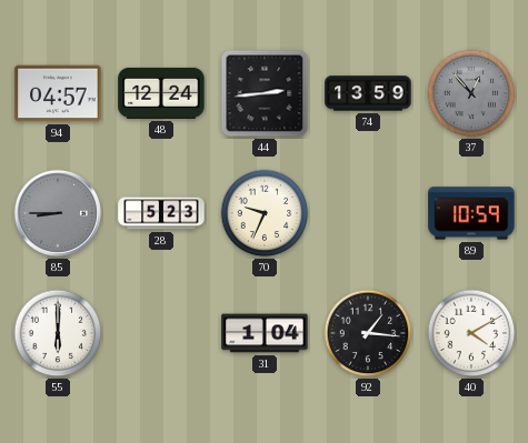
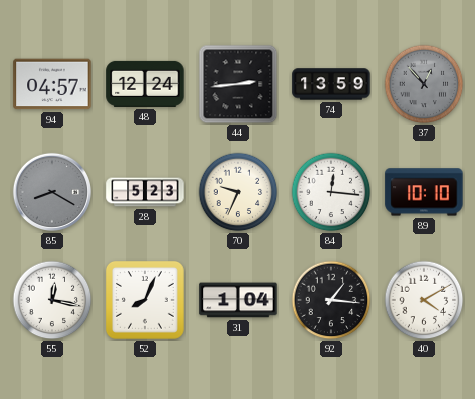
85: 8:45 -> 8:20
84: none -> 12:16
89: 10:59 -> 10:10
55: 6:00 -> 12:17
52: none -> 8:04
